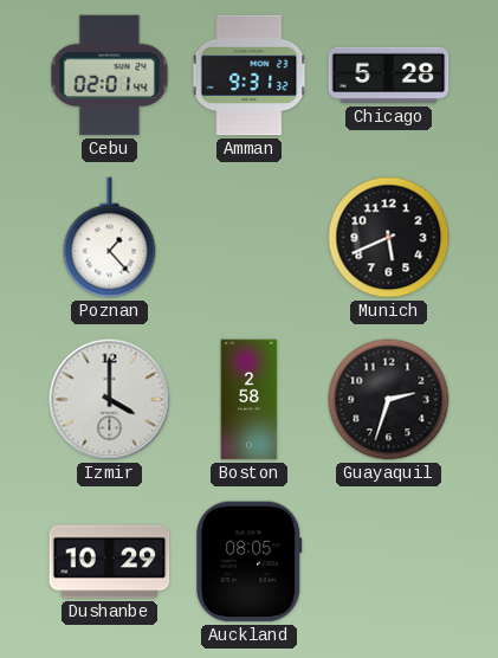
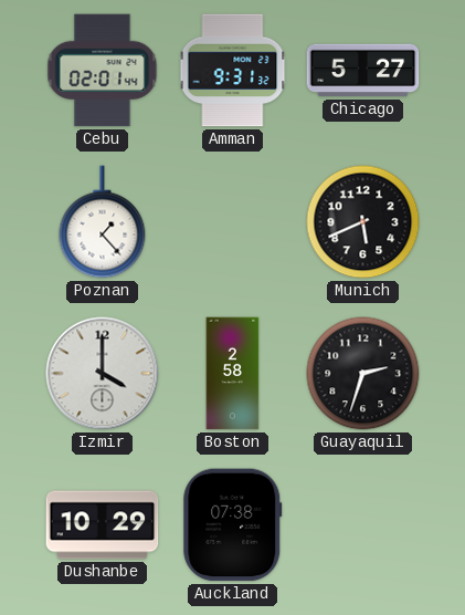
Chicago: 5:28 -> 5:27
Auckland: 08:05 -> 07:38
